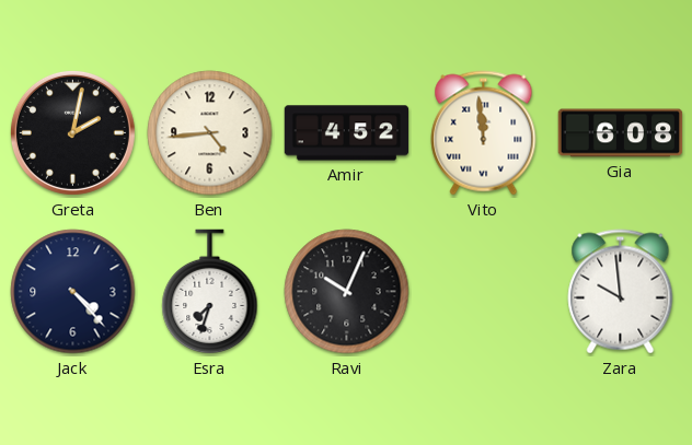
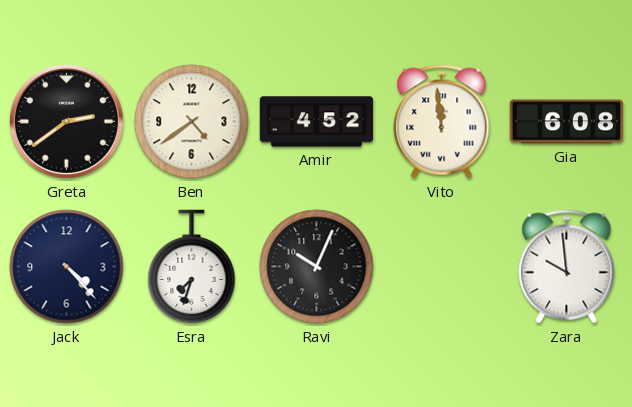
Greta: 2:02 -> 2:39
Ben: 4:44 -> 4:39
